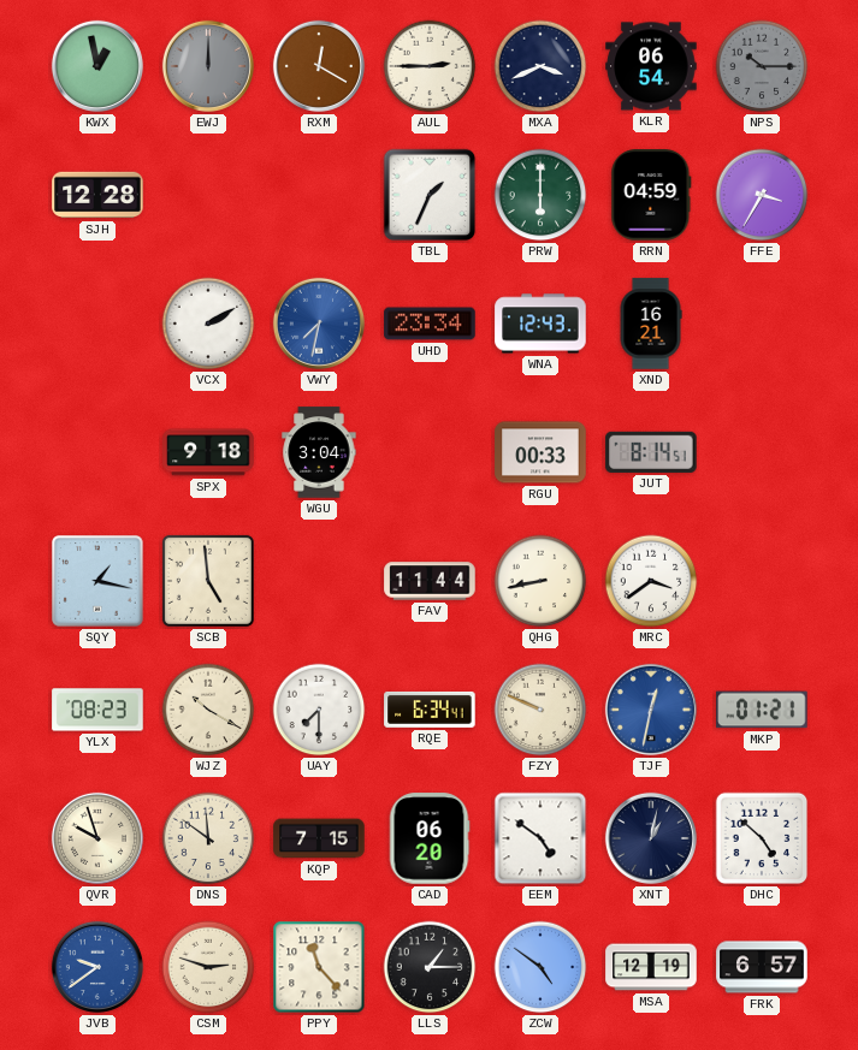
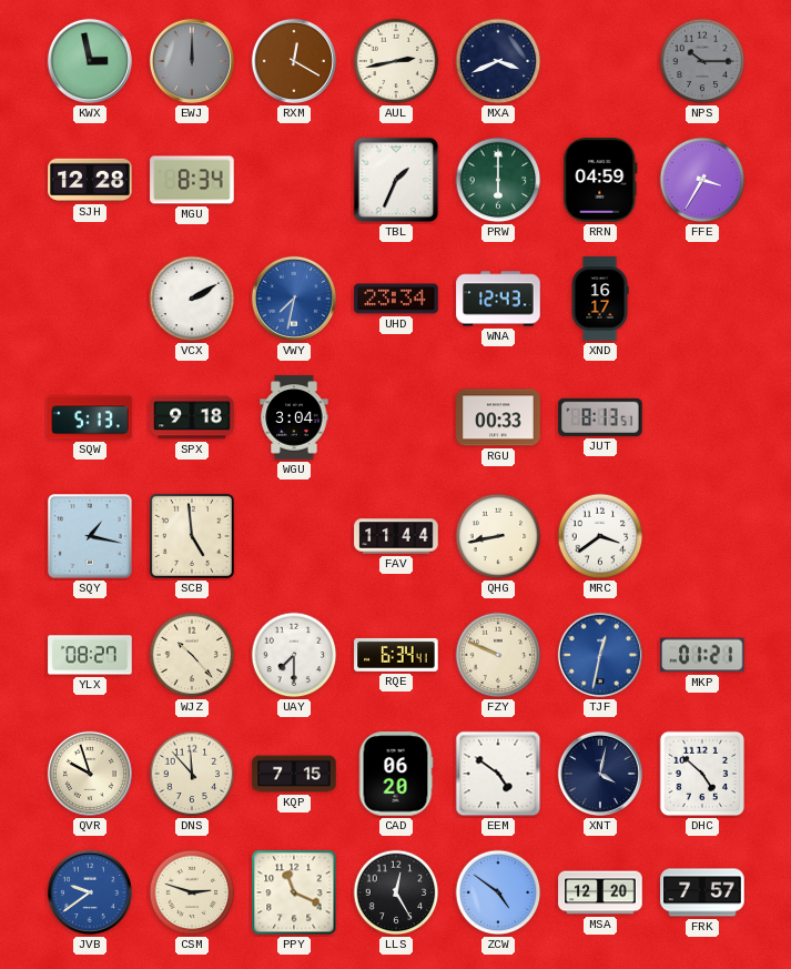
KWX: 12:58 -> 2:58
AUL: 2:45 -> 2:43
KLR: 06:54 -> none
MGU: none -> 8:34
XND: 16:21 -> 16:17
SQW: none -> 5:13
JUT: 8:14 -> 8:13
YLX: 08:23 -> 08:27
WJZ: 10:20 -> 10:23
DNS: 11:51 -> 11:53
XNT: 1:02 -> 4:02
PPY: 11:23 -> 11:19
LLS: 1:15 -> 12:25
MSA: 12:19 -> 12:20
FRK: 6:57 -> 7:57
